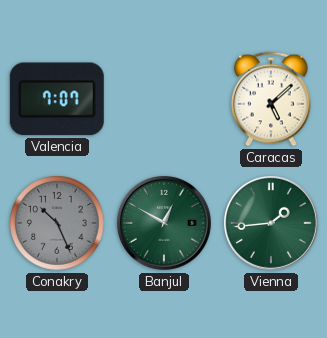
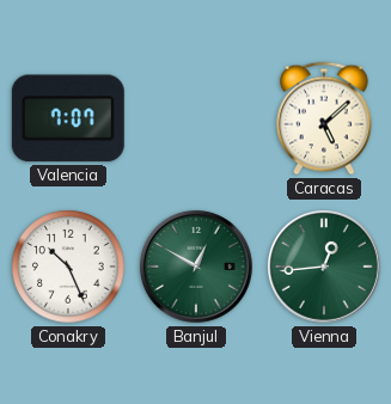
Conakry dial: grey -> white
Vienna: 1:44 -> 12:44
